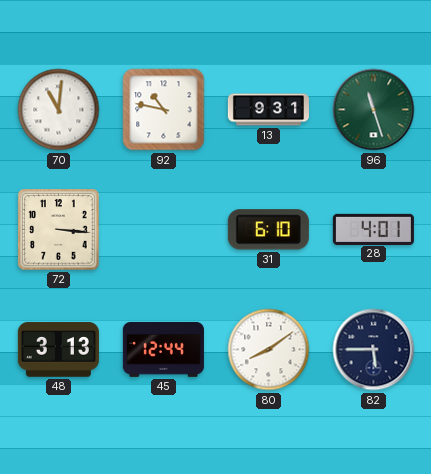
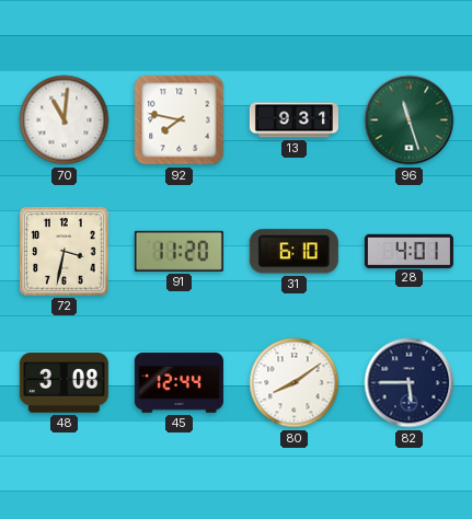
92: 10:47 -> 7:47
72: 3:16 -> 3:32
91: none -> 11:20
48: 3:13 -> 3:08
